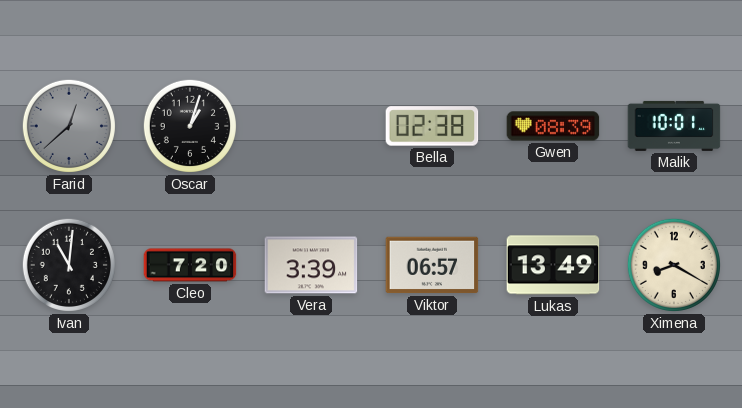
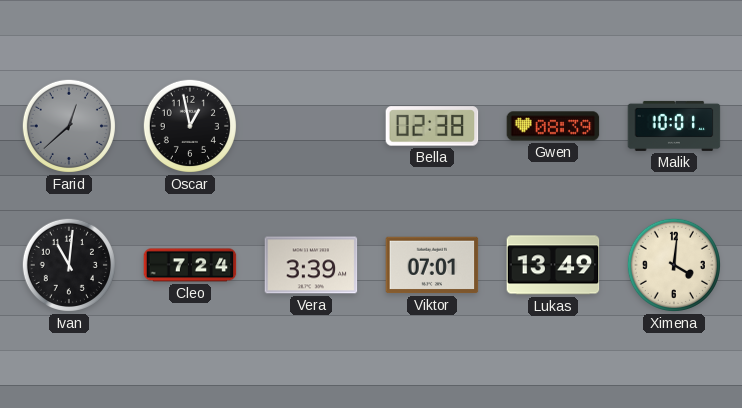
Oscar: 1:03 -> 12:58
Cleo: 7:20 -> 7:24
Viktor: 06:57 -> 07:01
Ximena: 8:20 -> 4:01
